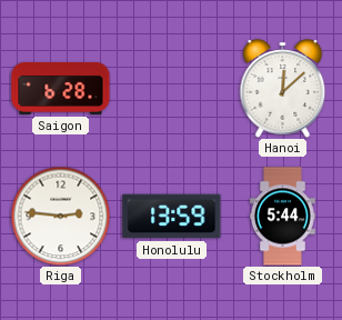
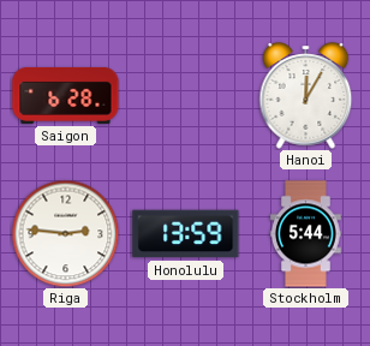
Hanoi: 12:08 -> 12:05
